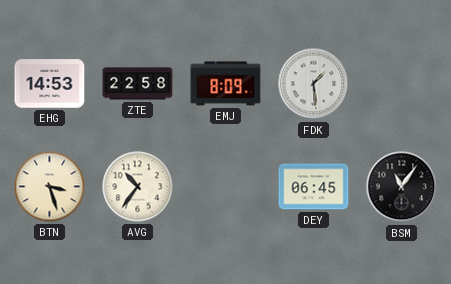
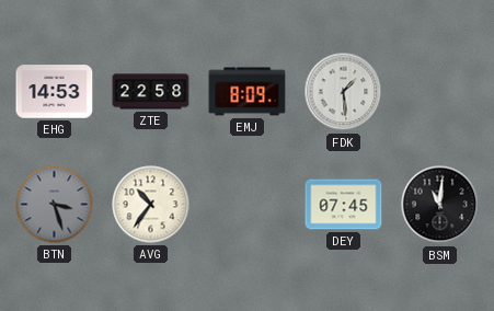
BTN dial: cream -> grey
DEY: 06:45 -> 07:45
BSM: 11:06 -> 11:01
